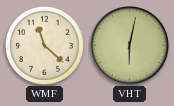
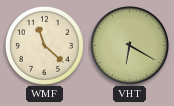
VHT: 6:02 -> 6:20
